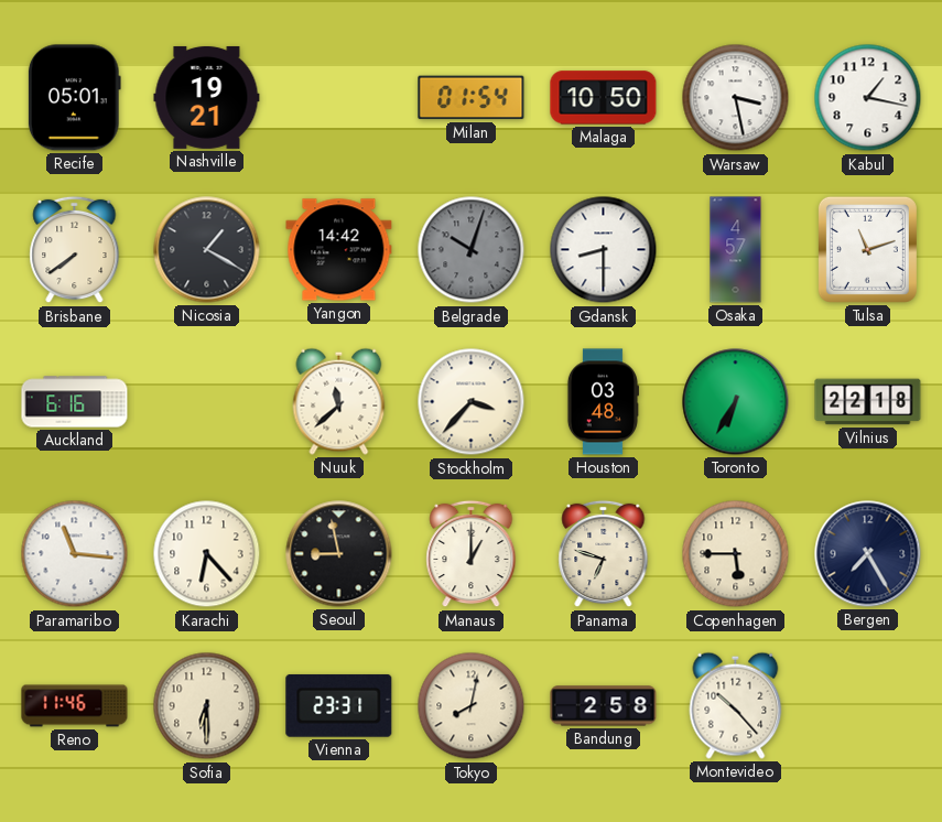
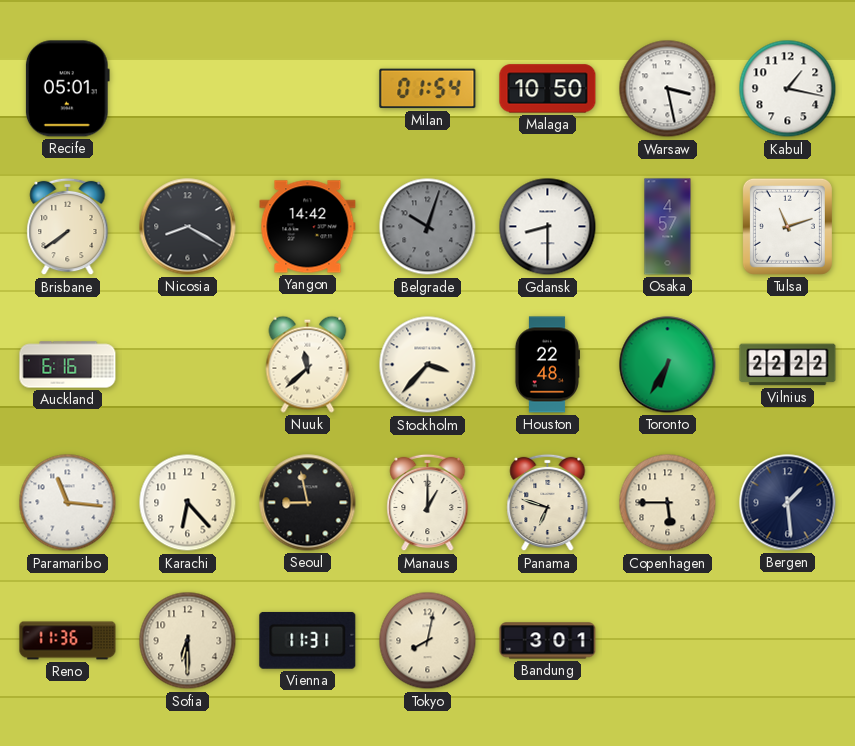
Nashville: 19:21 -> none
Nicosia: 1:20 -> 8:20
Houston: 03:48 -> 22:48
Vilnius: 22:18 -> 22:22
Bergen: 7:25 -> 1:29
Reno: 11:46 -> 11:36
Vienna: 23:31 -> 11:31
Bandung: 2:58 -> 3:01
Montevideo: 10:23 -> none
